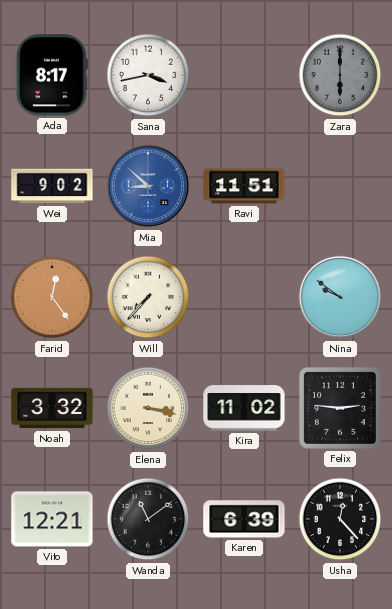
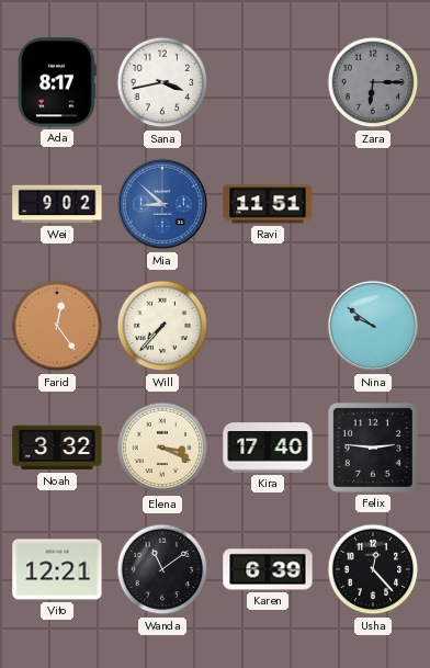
Zara: 6:00 -> 6:15
Elena: 3:17 -> 3:19
Kira: 11:02 -> 17:40
